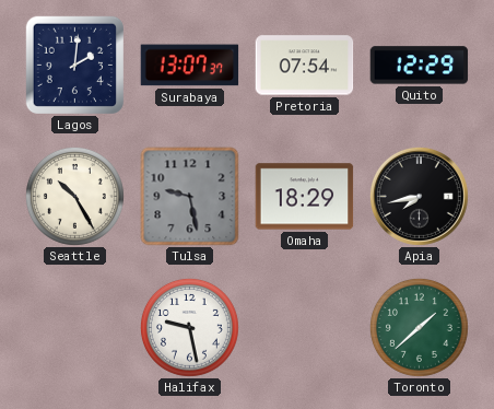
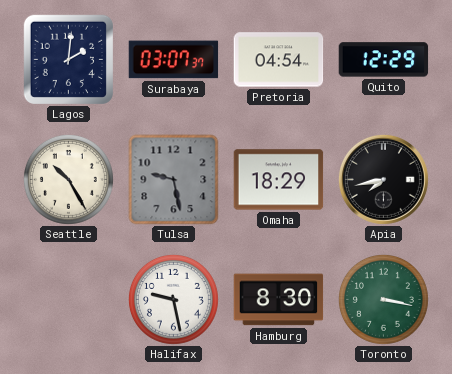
Surabaya: 13:07 -> 03:07
Pretoria: 07:54 -> 04:54
Hamburg: none -> 8:30
Toronto: 1:38 -> 3:17
